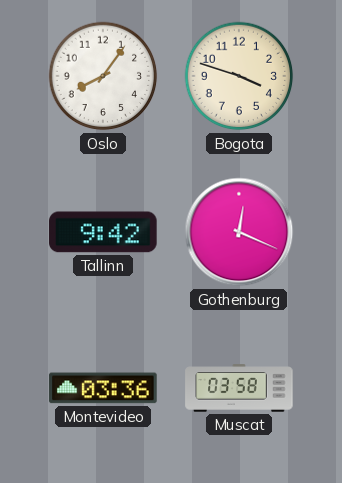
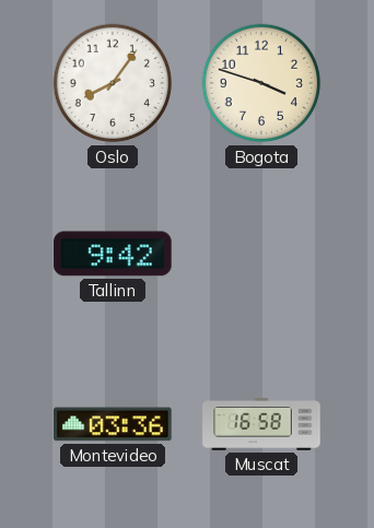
Gothenburg: 12:19 -> none
Muscat: 03:58 -> 16:58
